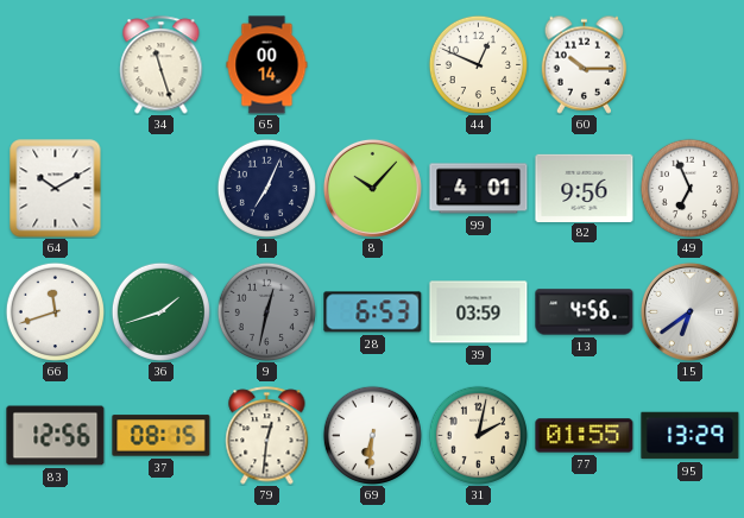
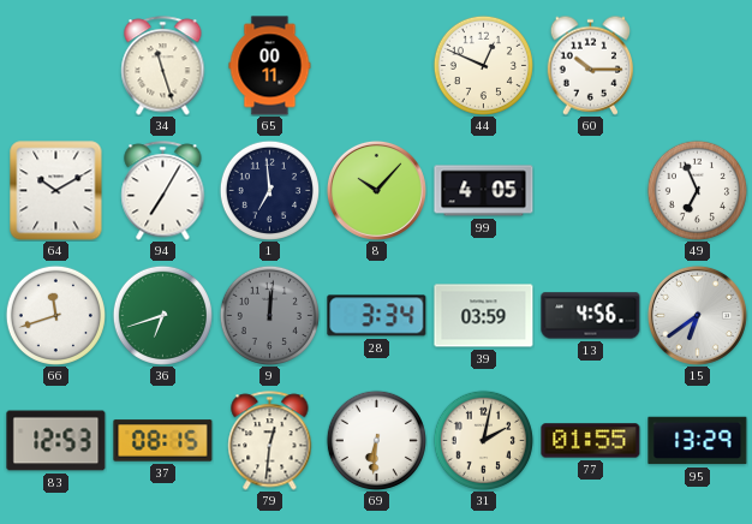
65: 00:14 -> 00:11
94: none -> 7:05
1: 7:04 -> 6:59
99: 4:01 -> 4:05
82: 9:56 -> none
36: 1:42 -> 6:42
9: 12:32 -> 12:01
28: 6:53 -> 3:34
83: 12:56 -> 12:53
